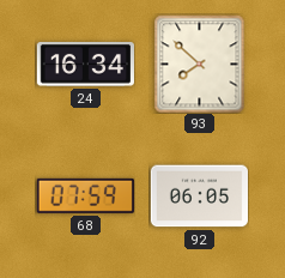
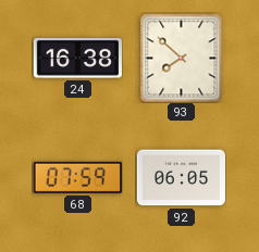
24: 16:34 -> 16:38
